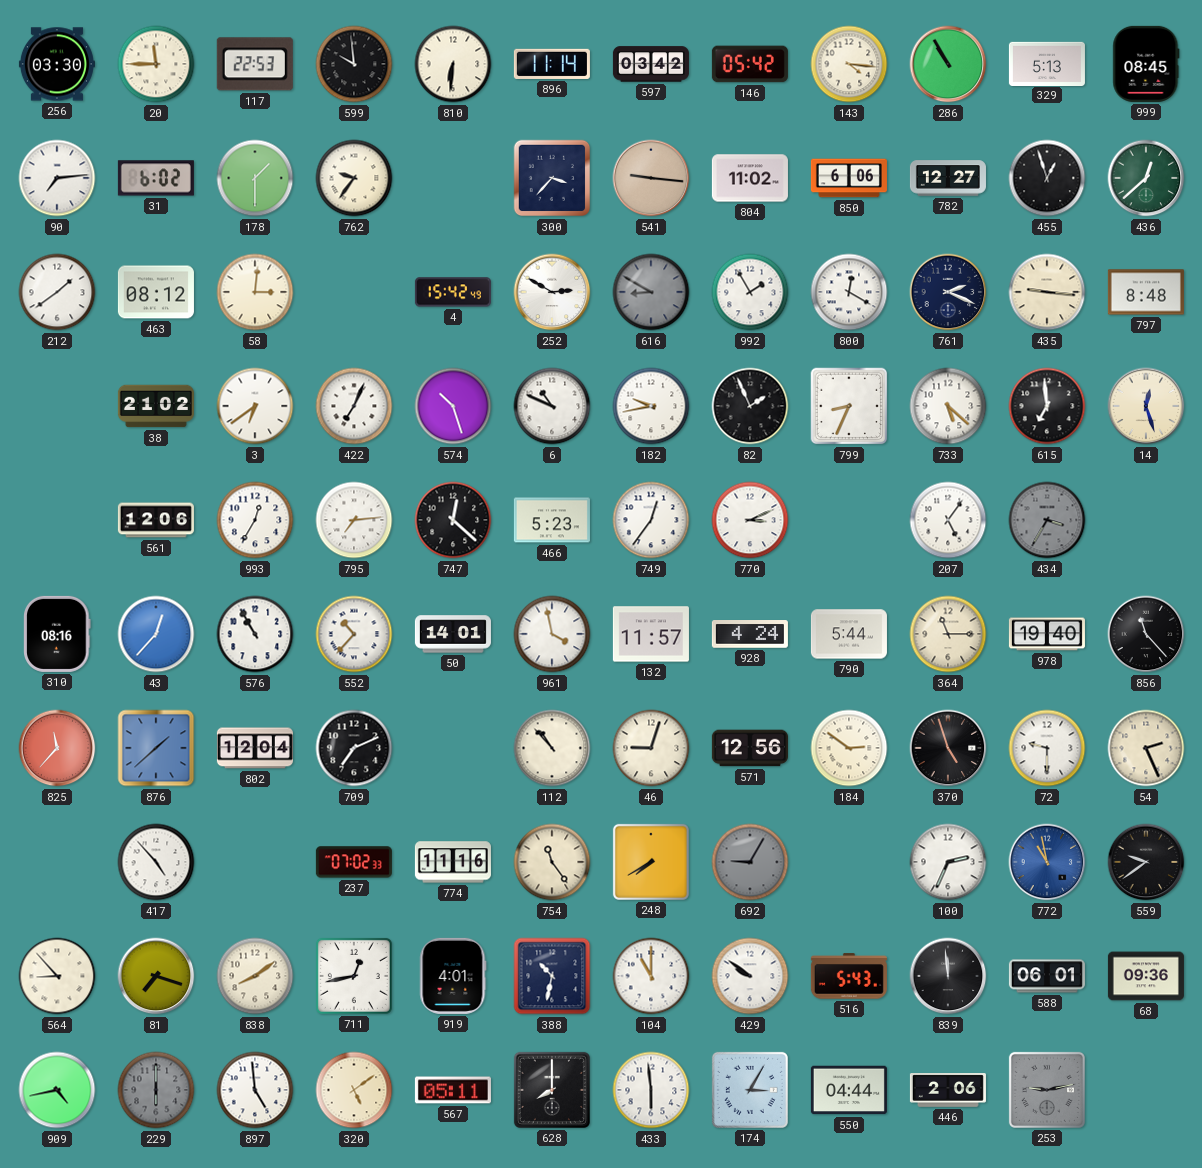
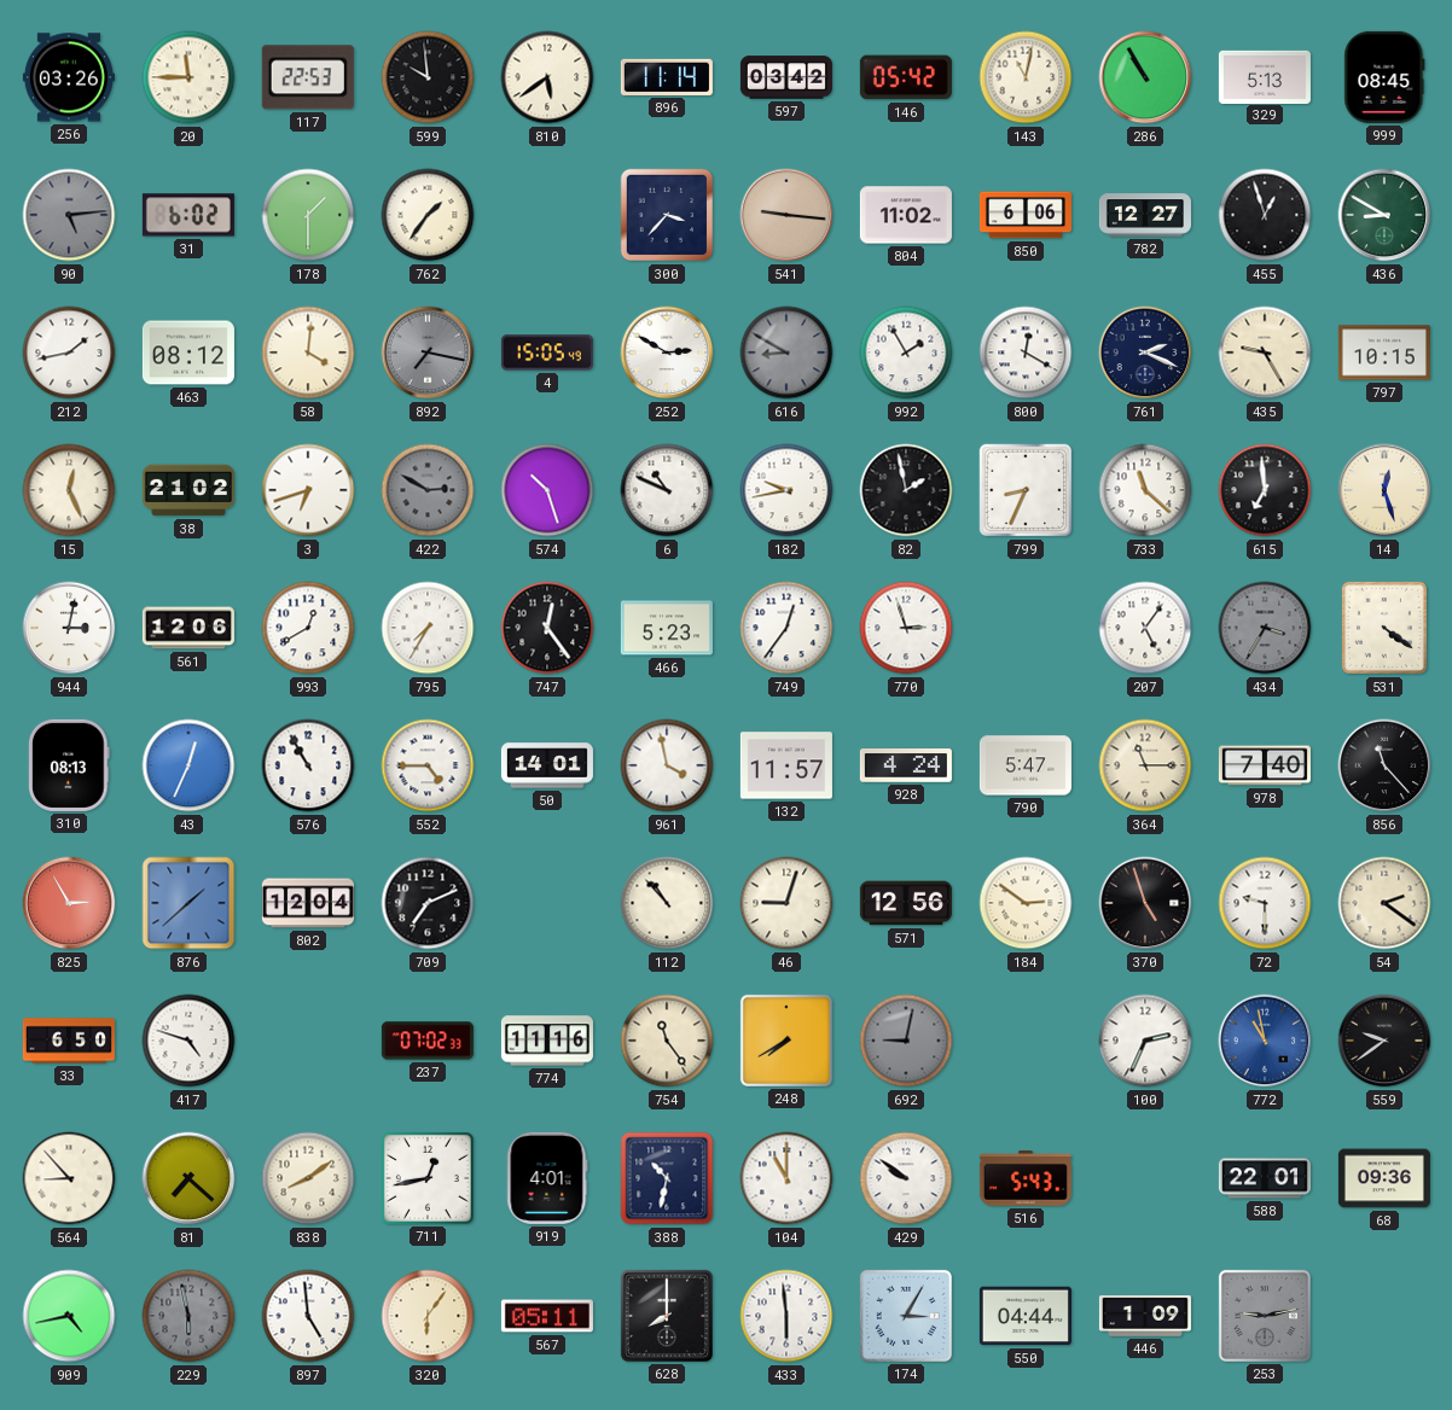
256: 03:30 -> 03:26
810: 6:31 -> 5:39
143: 4:16 -> 11:02
90: 7:14 -> 5:14
90 dial: white -> grey
762: 9:36 -> 1:36
436: 12:38 -> 8:50
212: 1:39 -> 1:43
58: 3:01 -> 4:01
892: none -> 7:17
4: 15:42 -> 15:05
435: 9:16 -> 9:25
797: 8:48 -> 10:15
15: none -> 12:26
3: 6:39 -> 6:42
422: 7:04 -> 2:50
422 dial: white -> grey
82: 1:56 -> 1:58
733: 5:22 -> 11:22
944: none -> 3:02
993: 12:35 -> 12:40
795: 7:14 -> 7:35
747: 12:22 -> 12:24
770: 3:11 -> 2:57
531: none -> 4:21
310: 08:16 -> 08:13
43: 12:37 -> 12:34
552: 10:37 -> 4:45
790: 5:44 -> 5:47
978: 19:40 -> 7:40
825: 11:37 -> 2:55
54: 2:26 -> 2:21
33: none -> 6:50
417: 4:53 -> 4:48
692: 9:05 -> 9:02
81: 7:18 -> 7:22
839: 11:59 -> none
588: 06:01 -> 22:01
229: 6:00 -> 5:58
320: 5:09 -> 6:06
446: 2:06 -> 1:09
